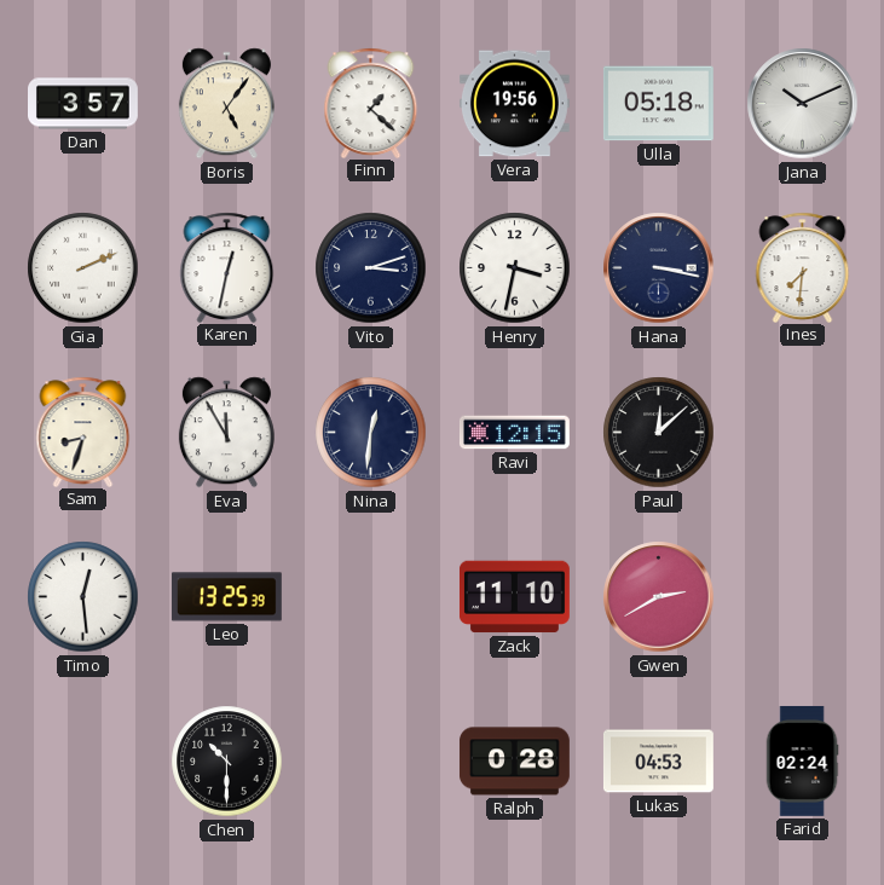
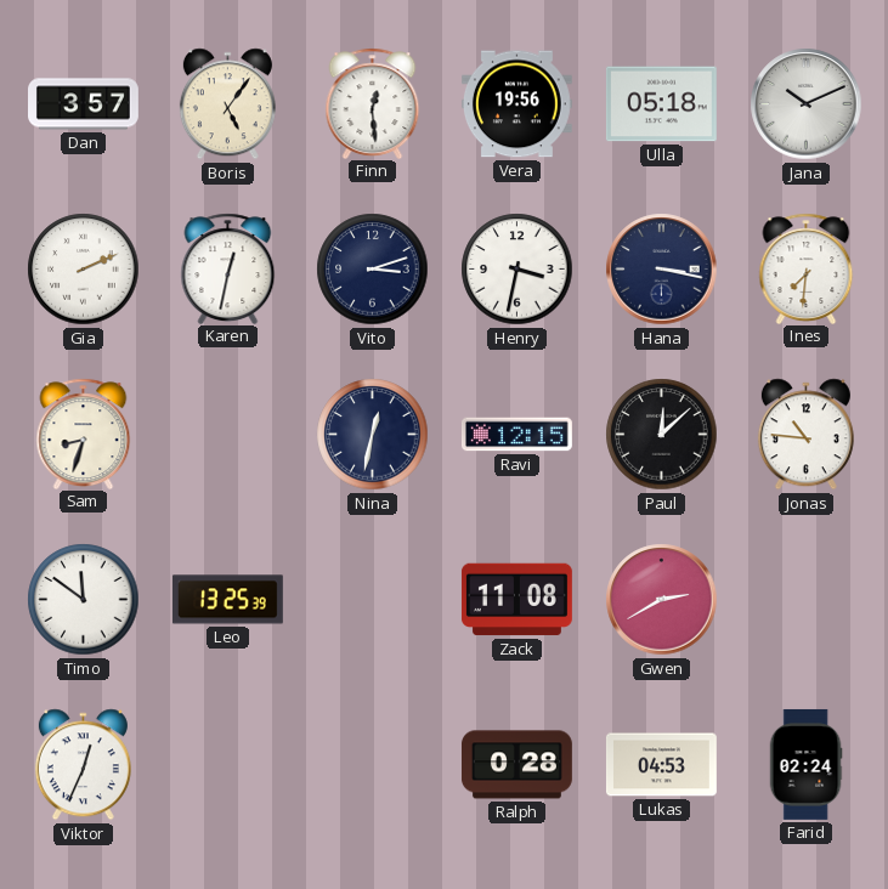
Finn: 1:22 -> 12:29
Eva: 11:55 -> none
Nina: 12:31 -> 12:32
Jonas: none -> 10:46
Timo: 12:29 -> 11:51
Zack: 11:10 -> 11:08
Viktor: none -> 12:34
Chen: 10:30 -> none
